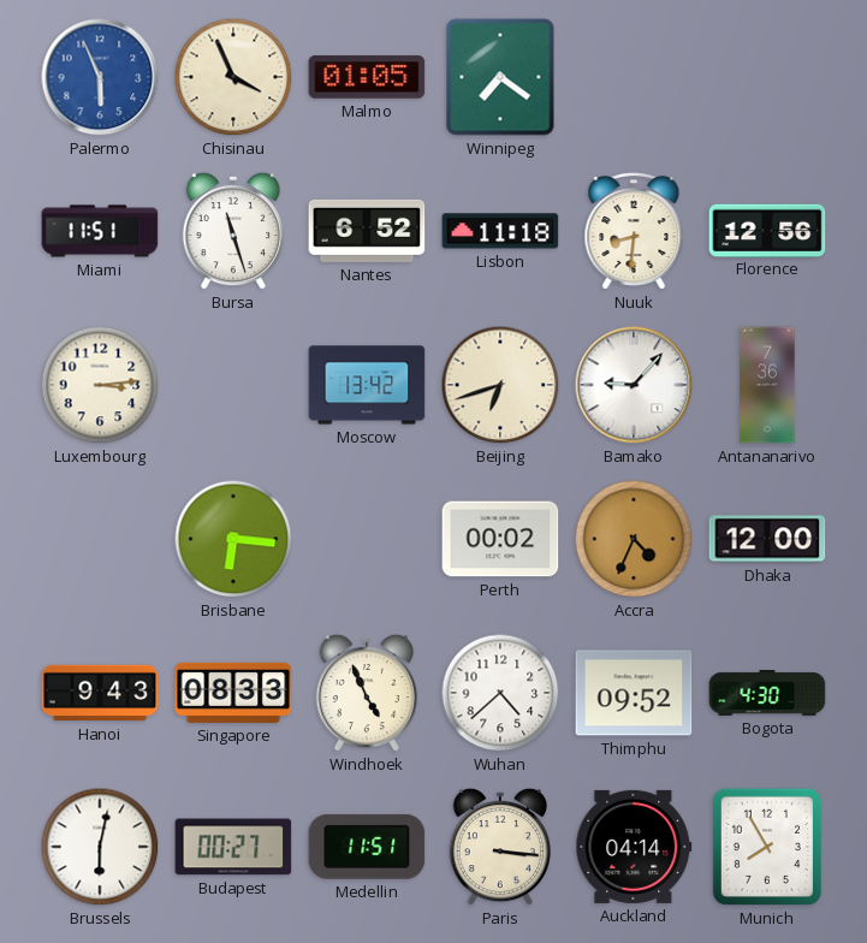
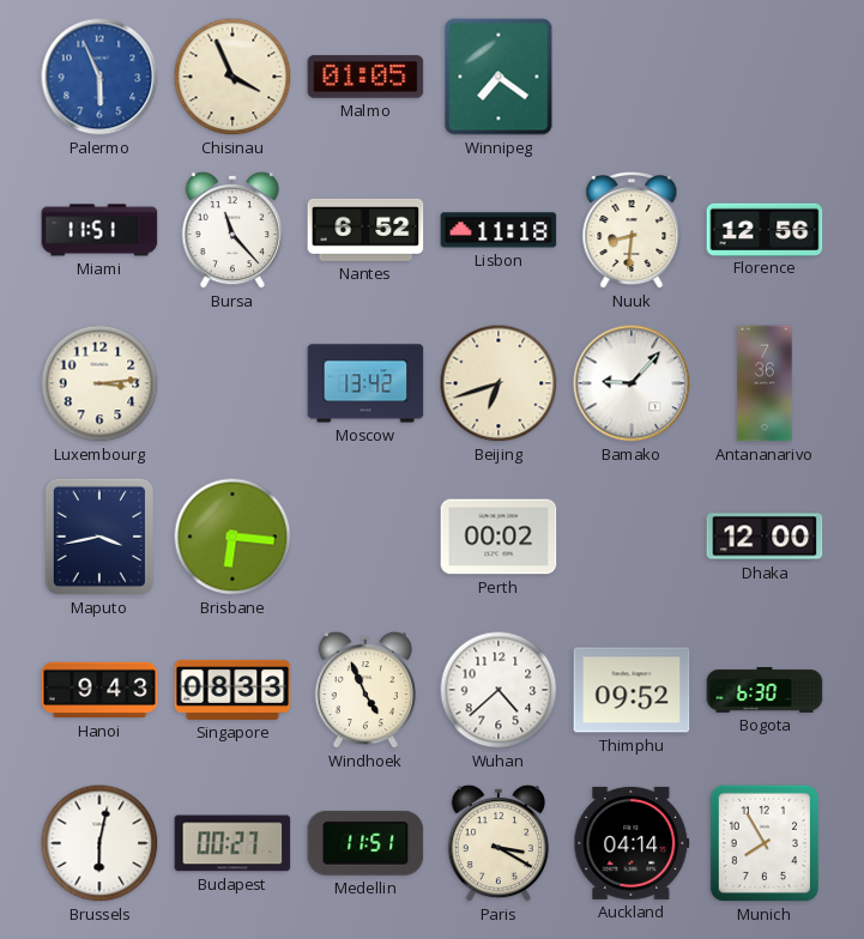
Bursa: 11:27 -> 11:23
Maputo: none -> 3:43
Accra: 4:34 -> none
Bogota: 4:30 -> 6:30
Paris: 3:16 -> 3:20
